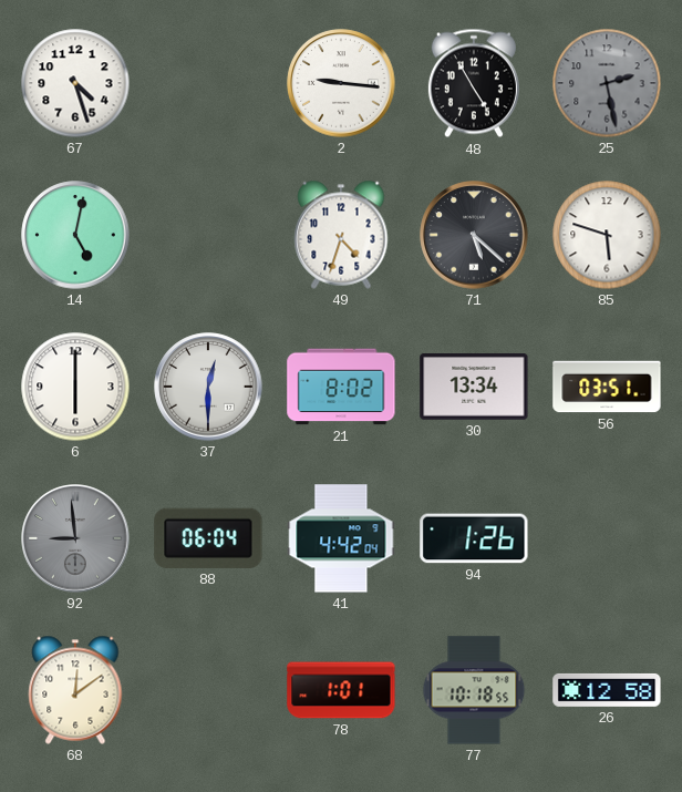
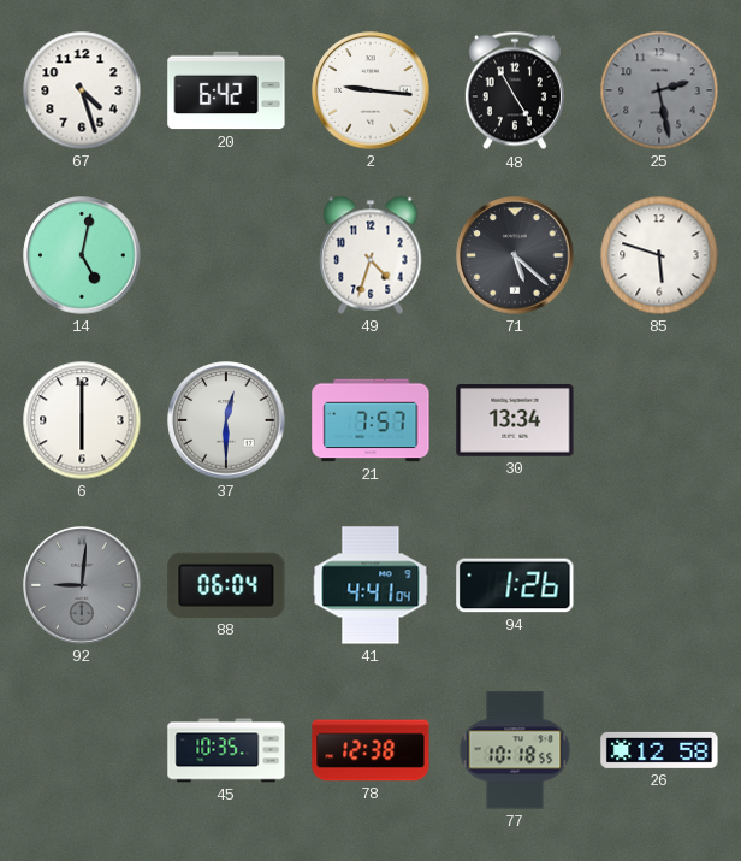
20: none -> 6:42
21: 8:02 -> 7:57
56: 03:51 -> none
92: 8:59 -> 9:01
41: 4:42 -> 4:41
68: 12:09 -> none
45: none -> 10:35
78: 1:01 -> 12:38
